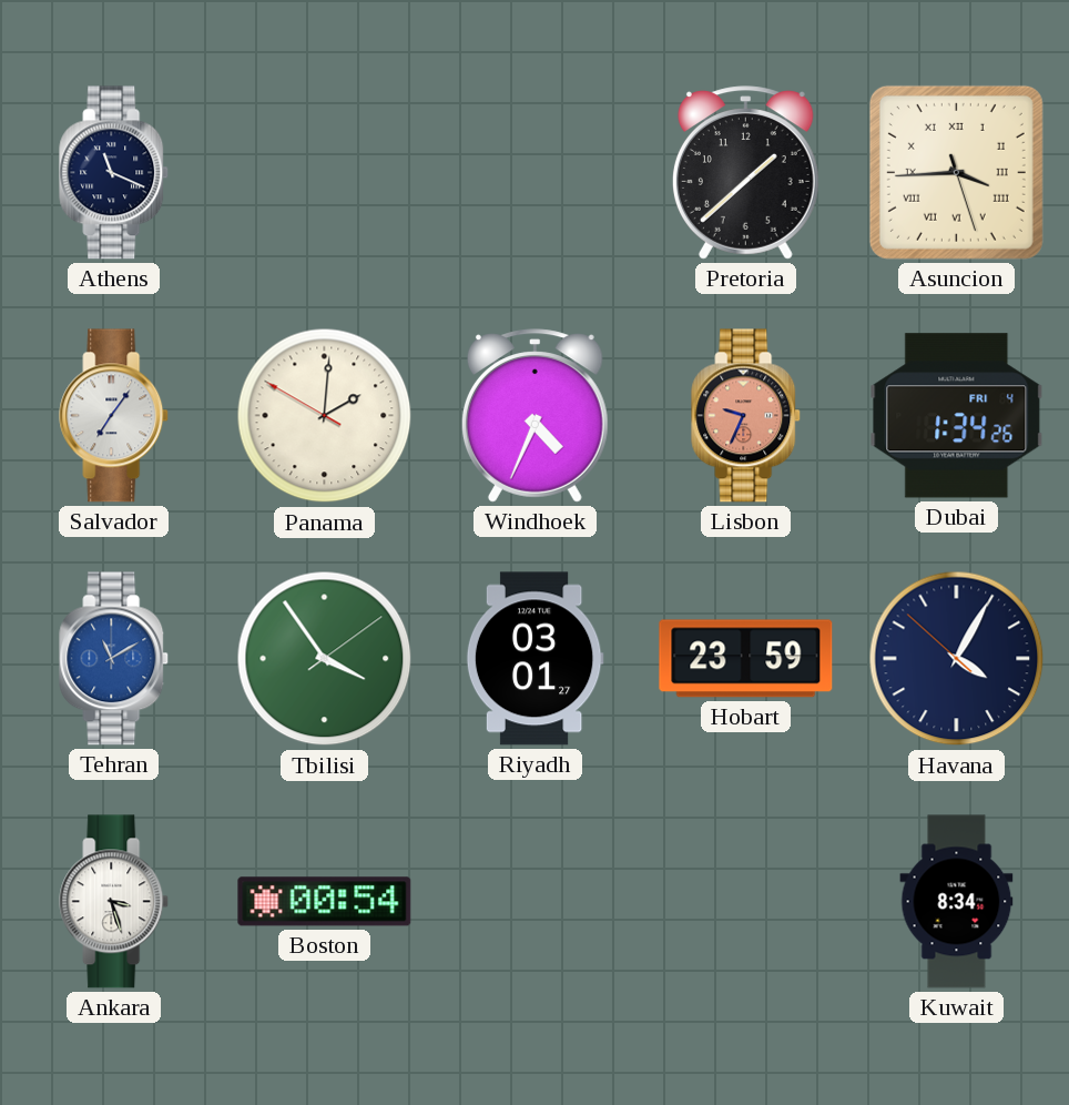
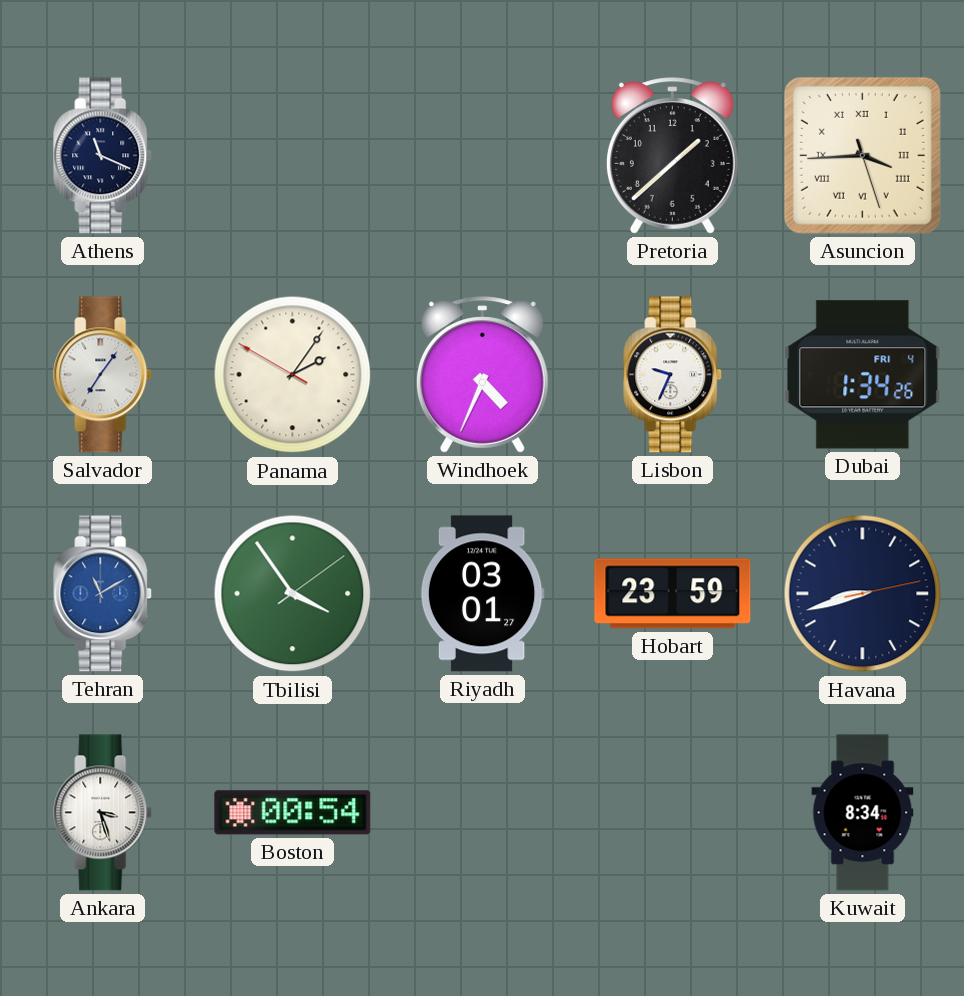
Panama: 2:00 -> 2:05
Lisbon dial: salmon -> white
Havana: 4:04 -> 8:42
